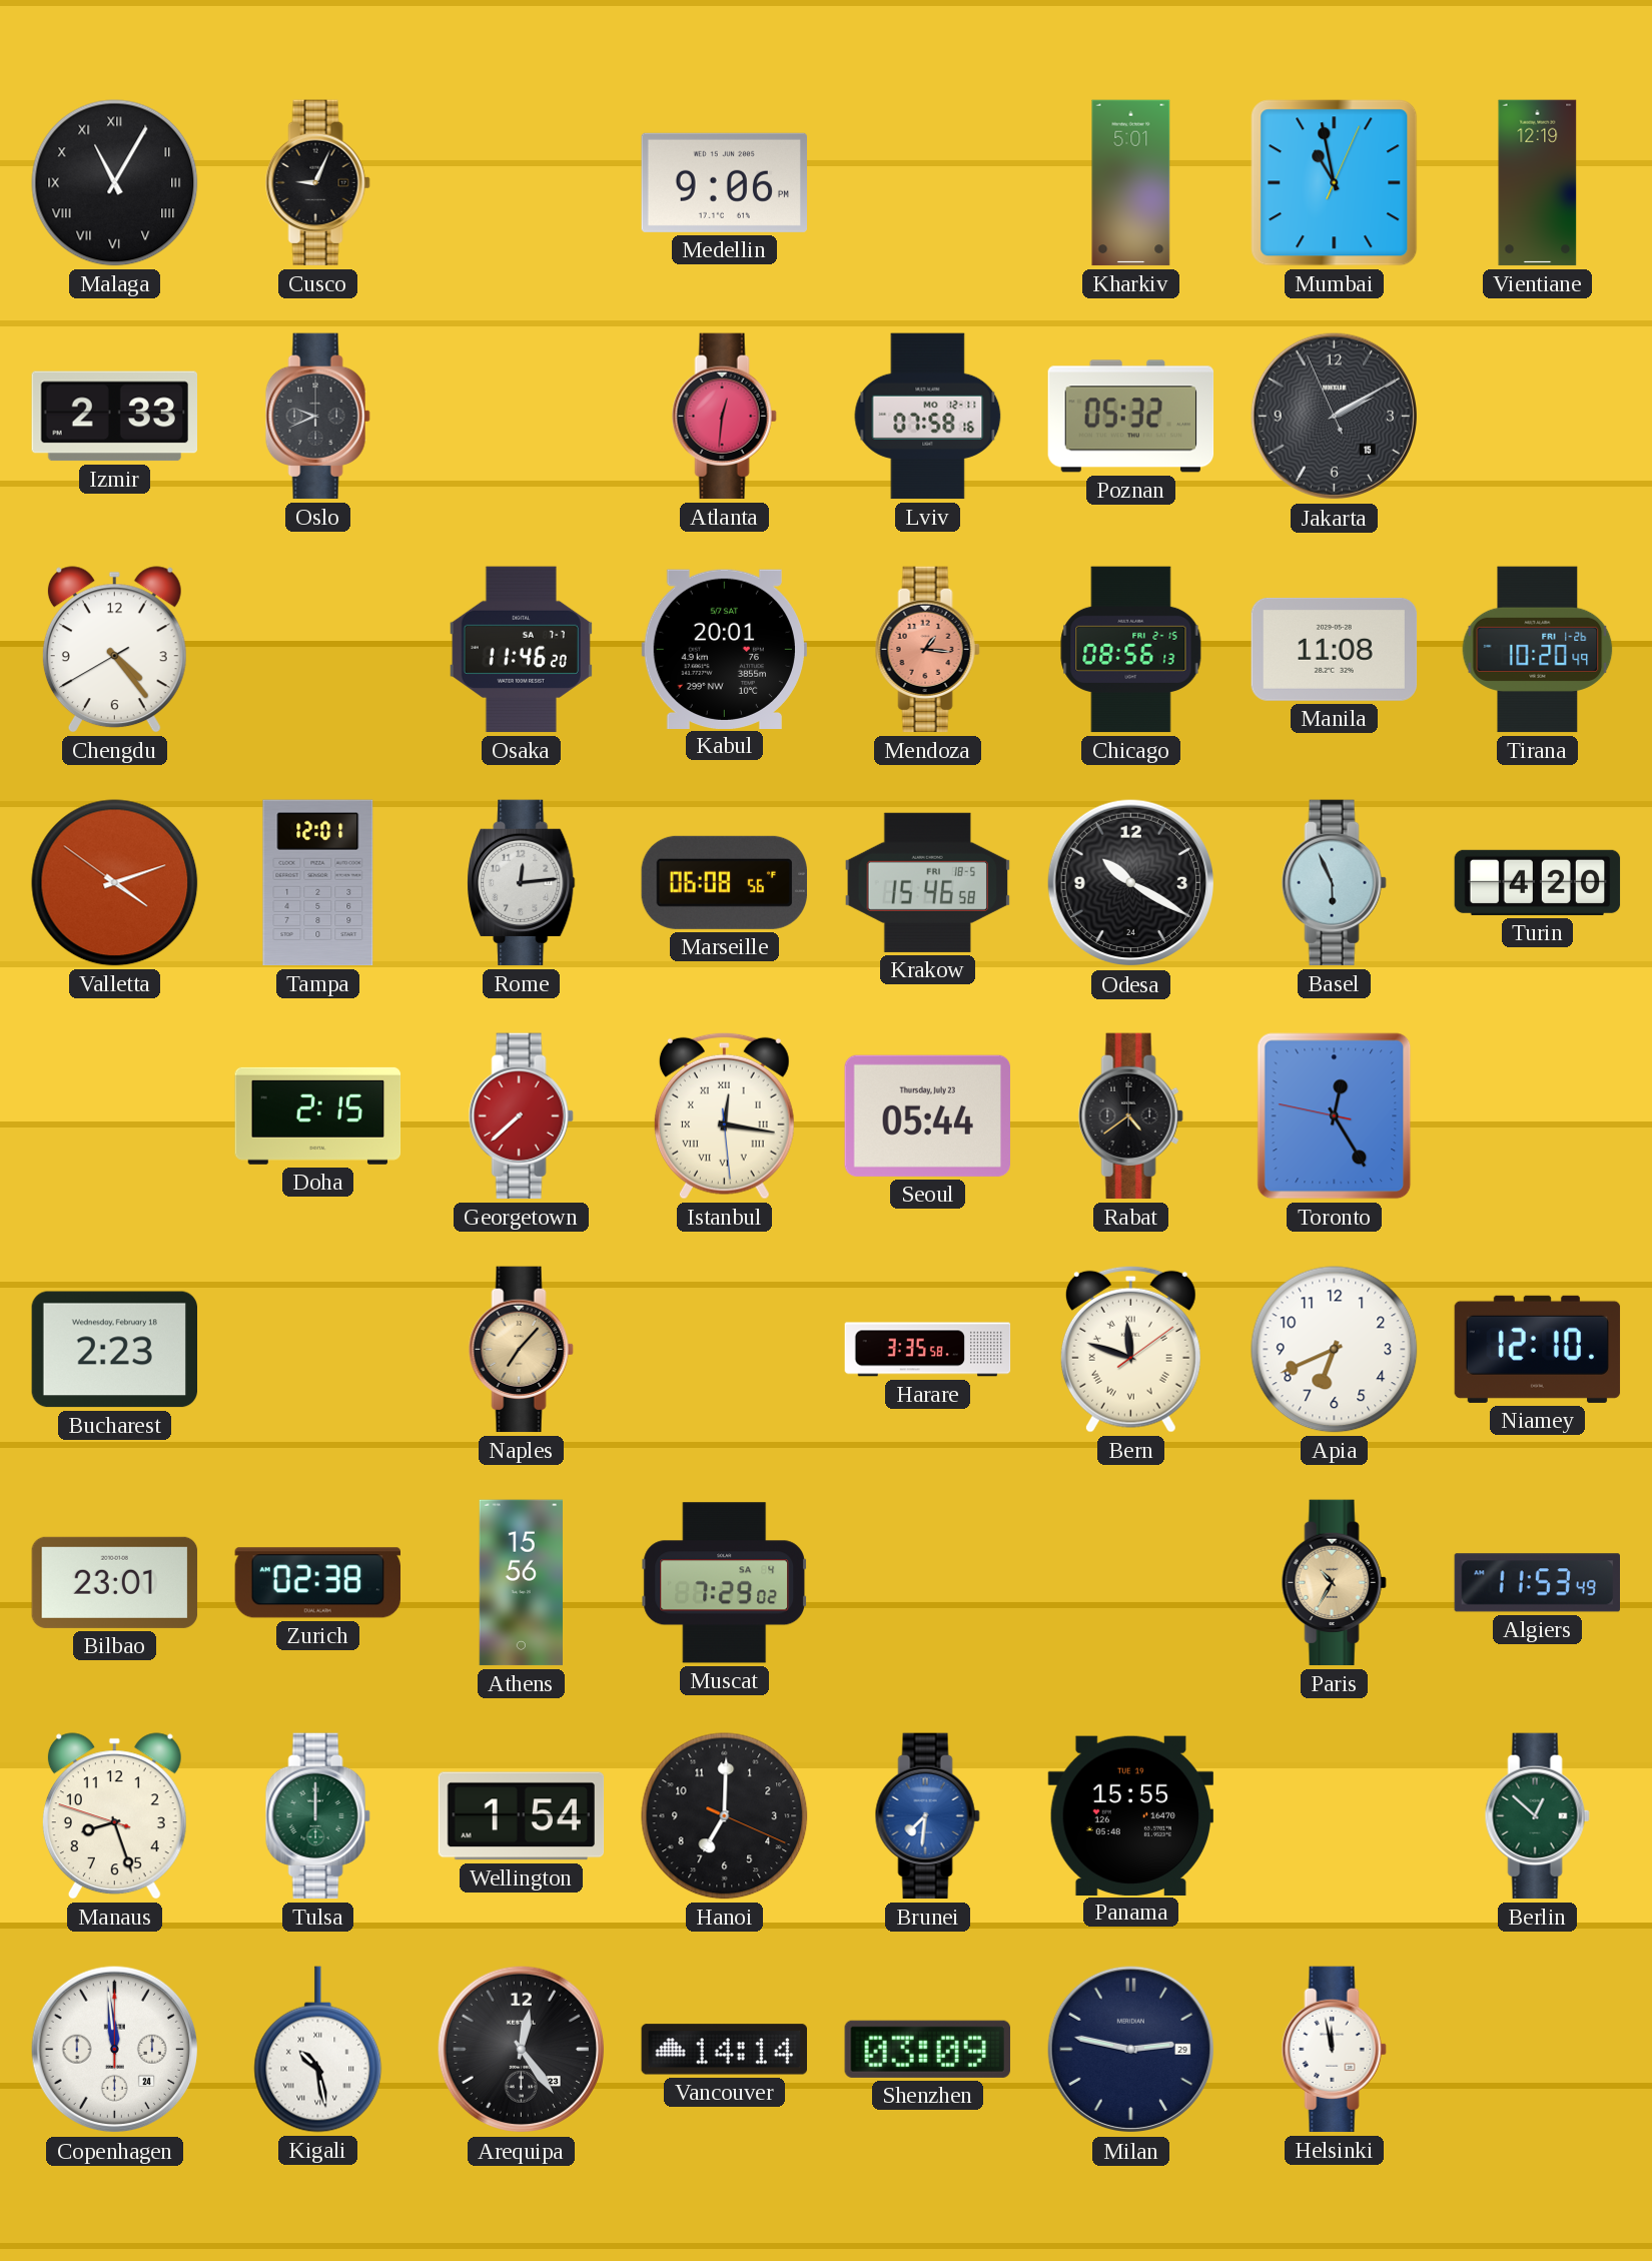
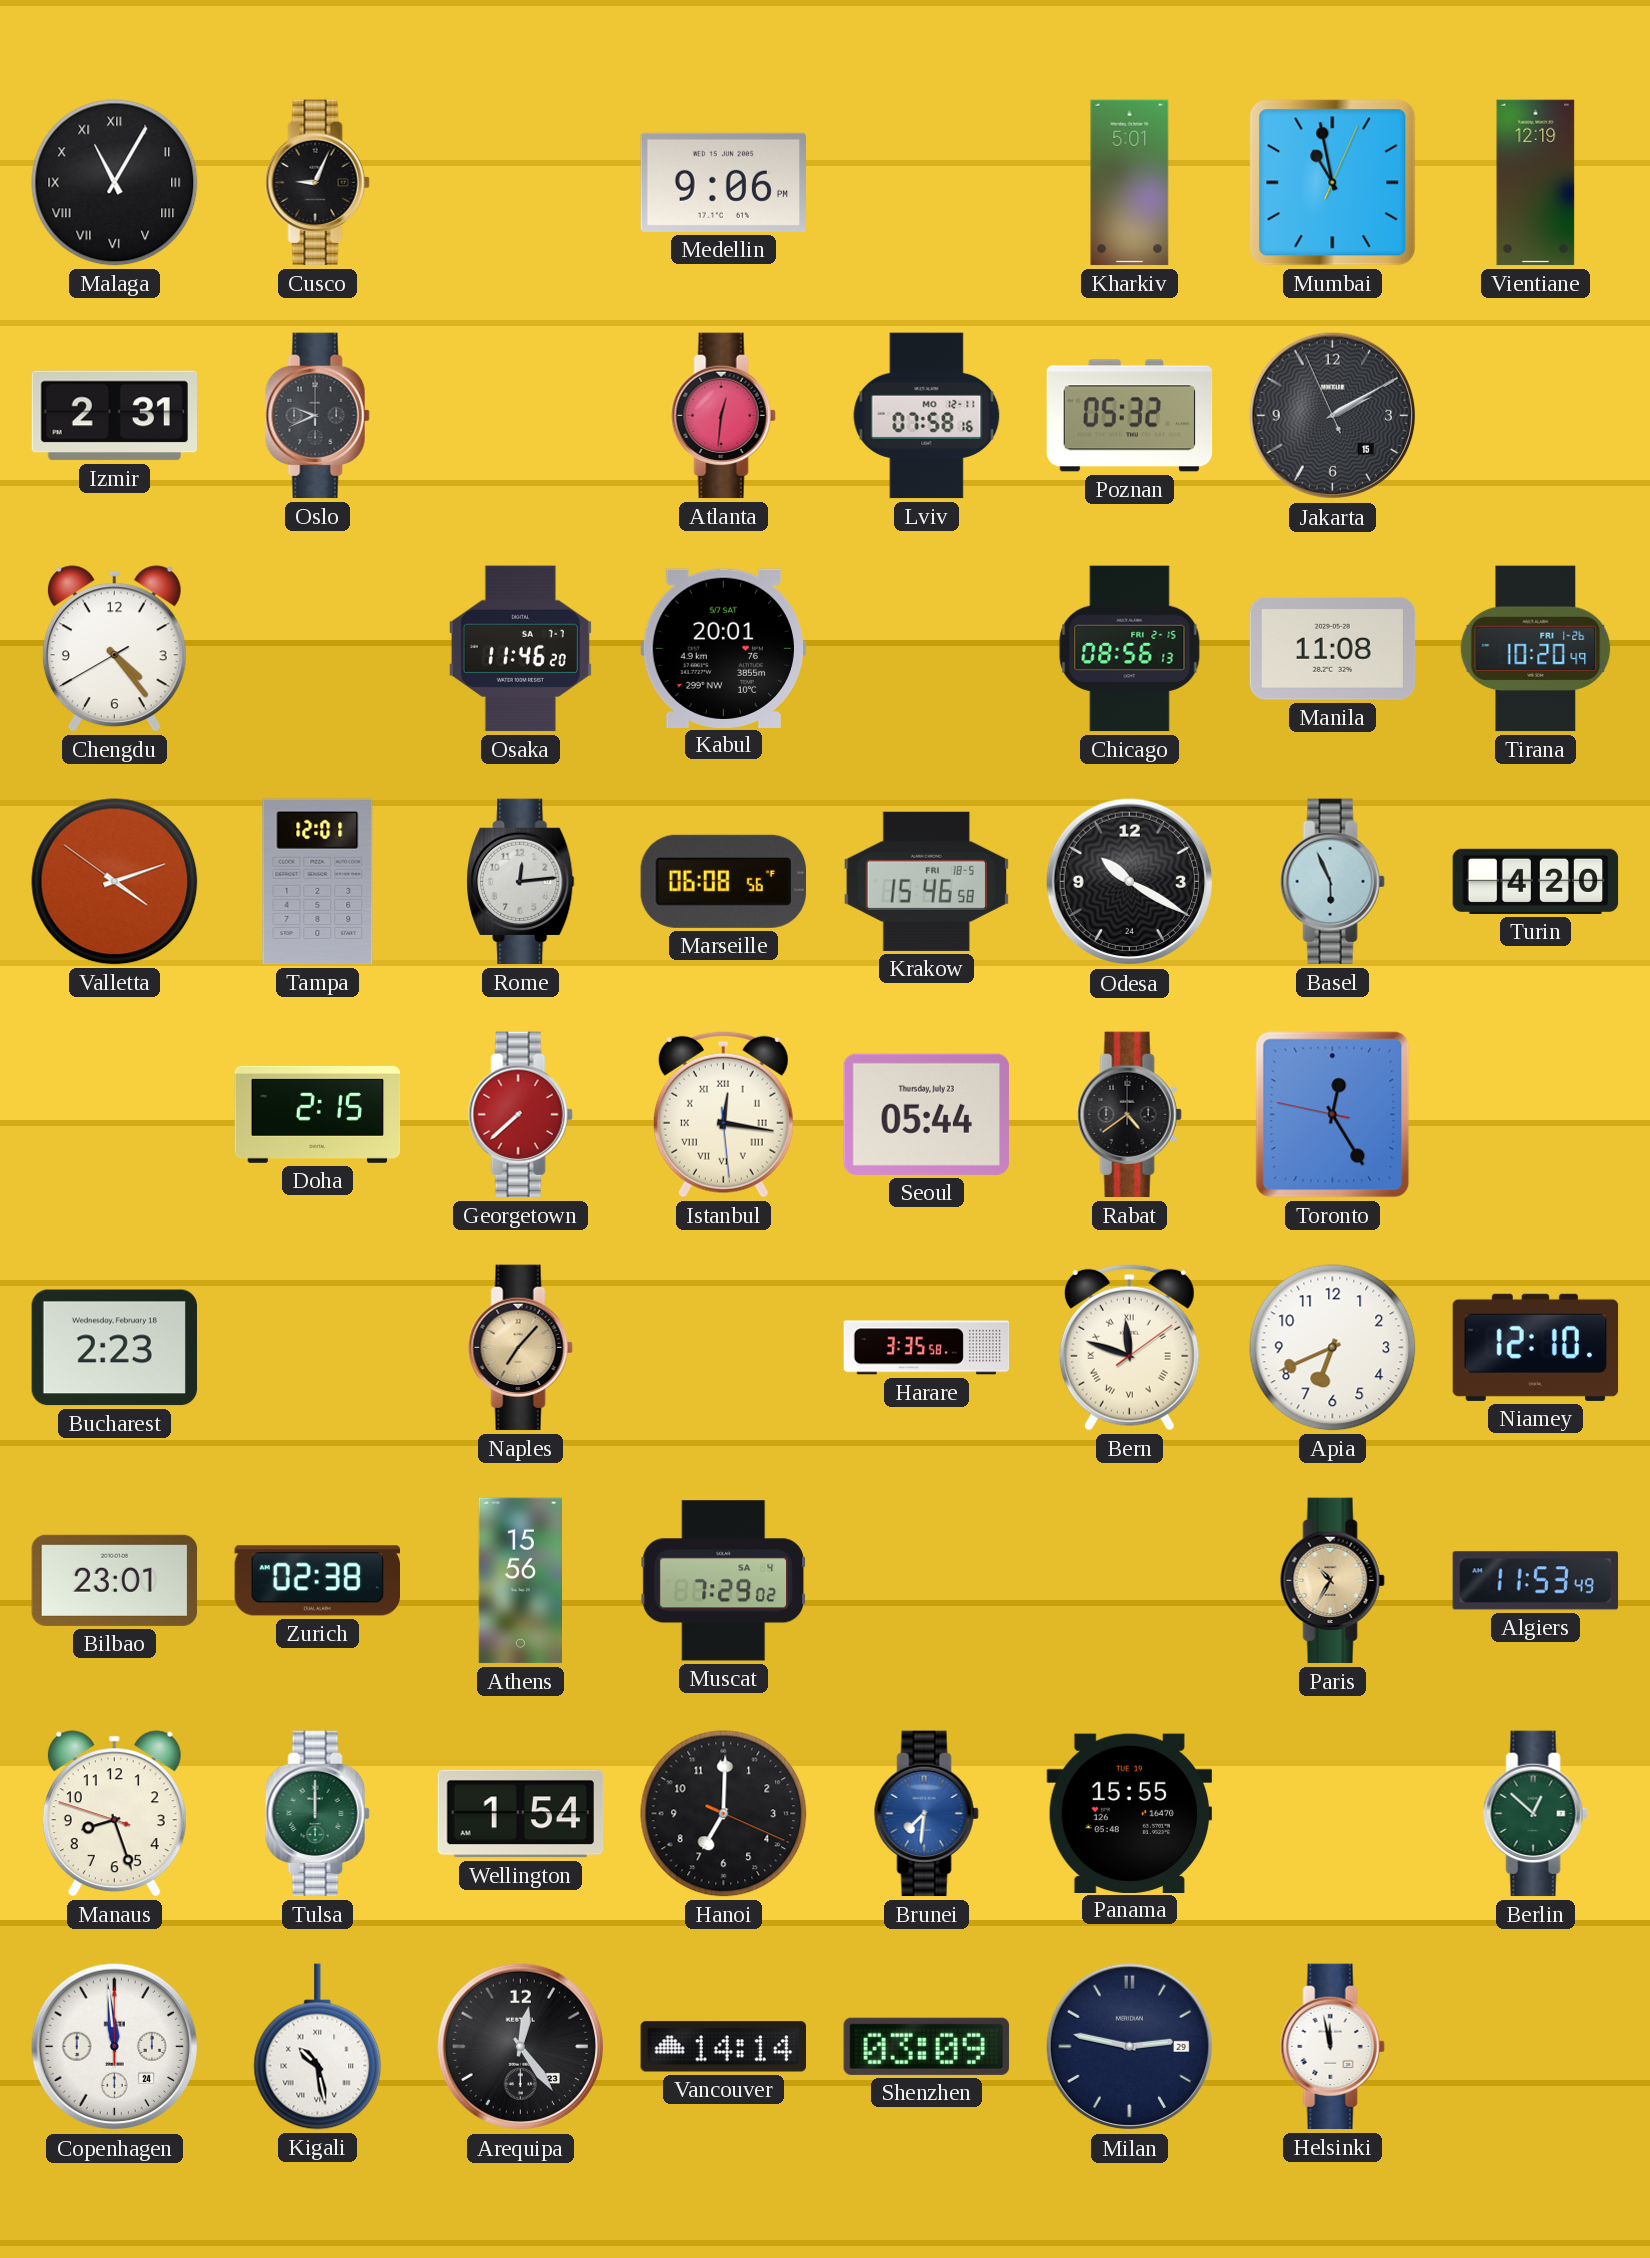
Izmir: 2:33 -> 2:31
Mendoza: 1:16 -> none
